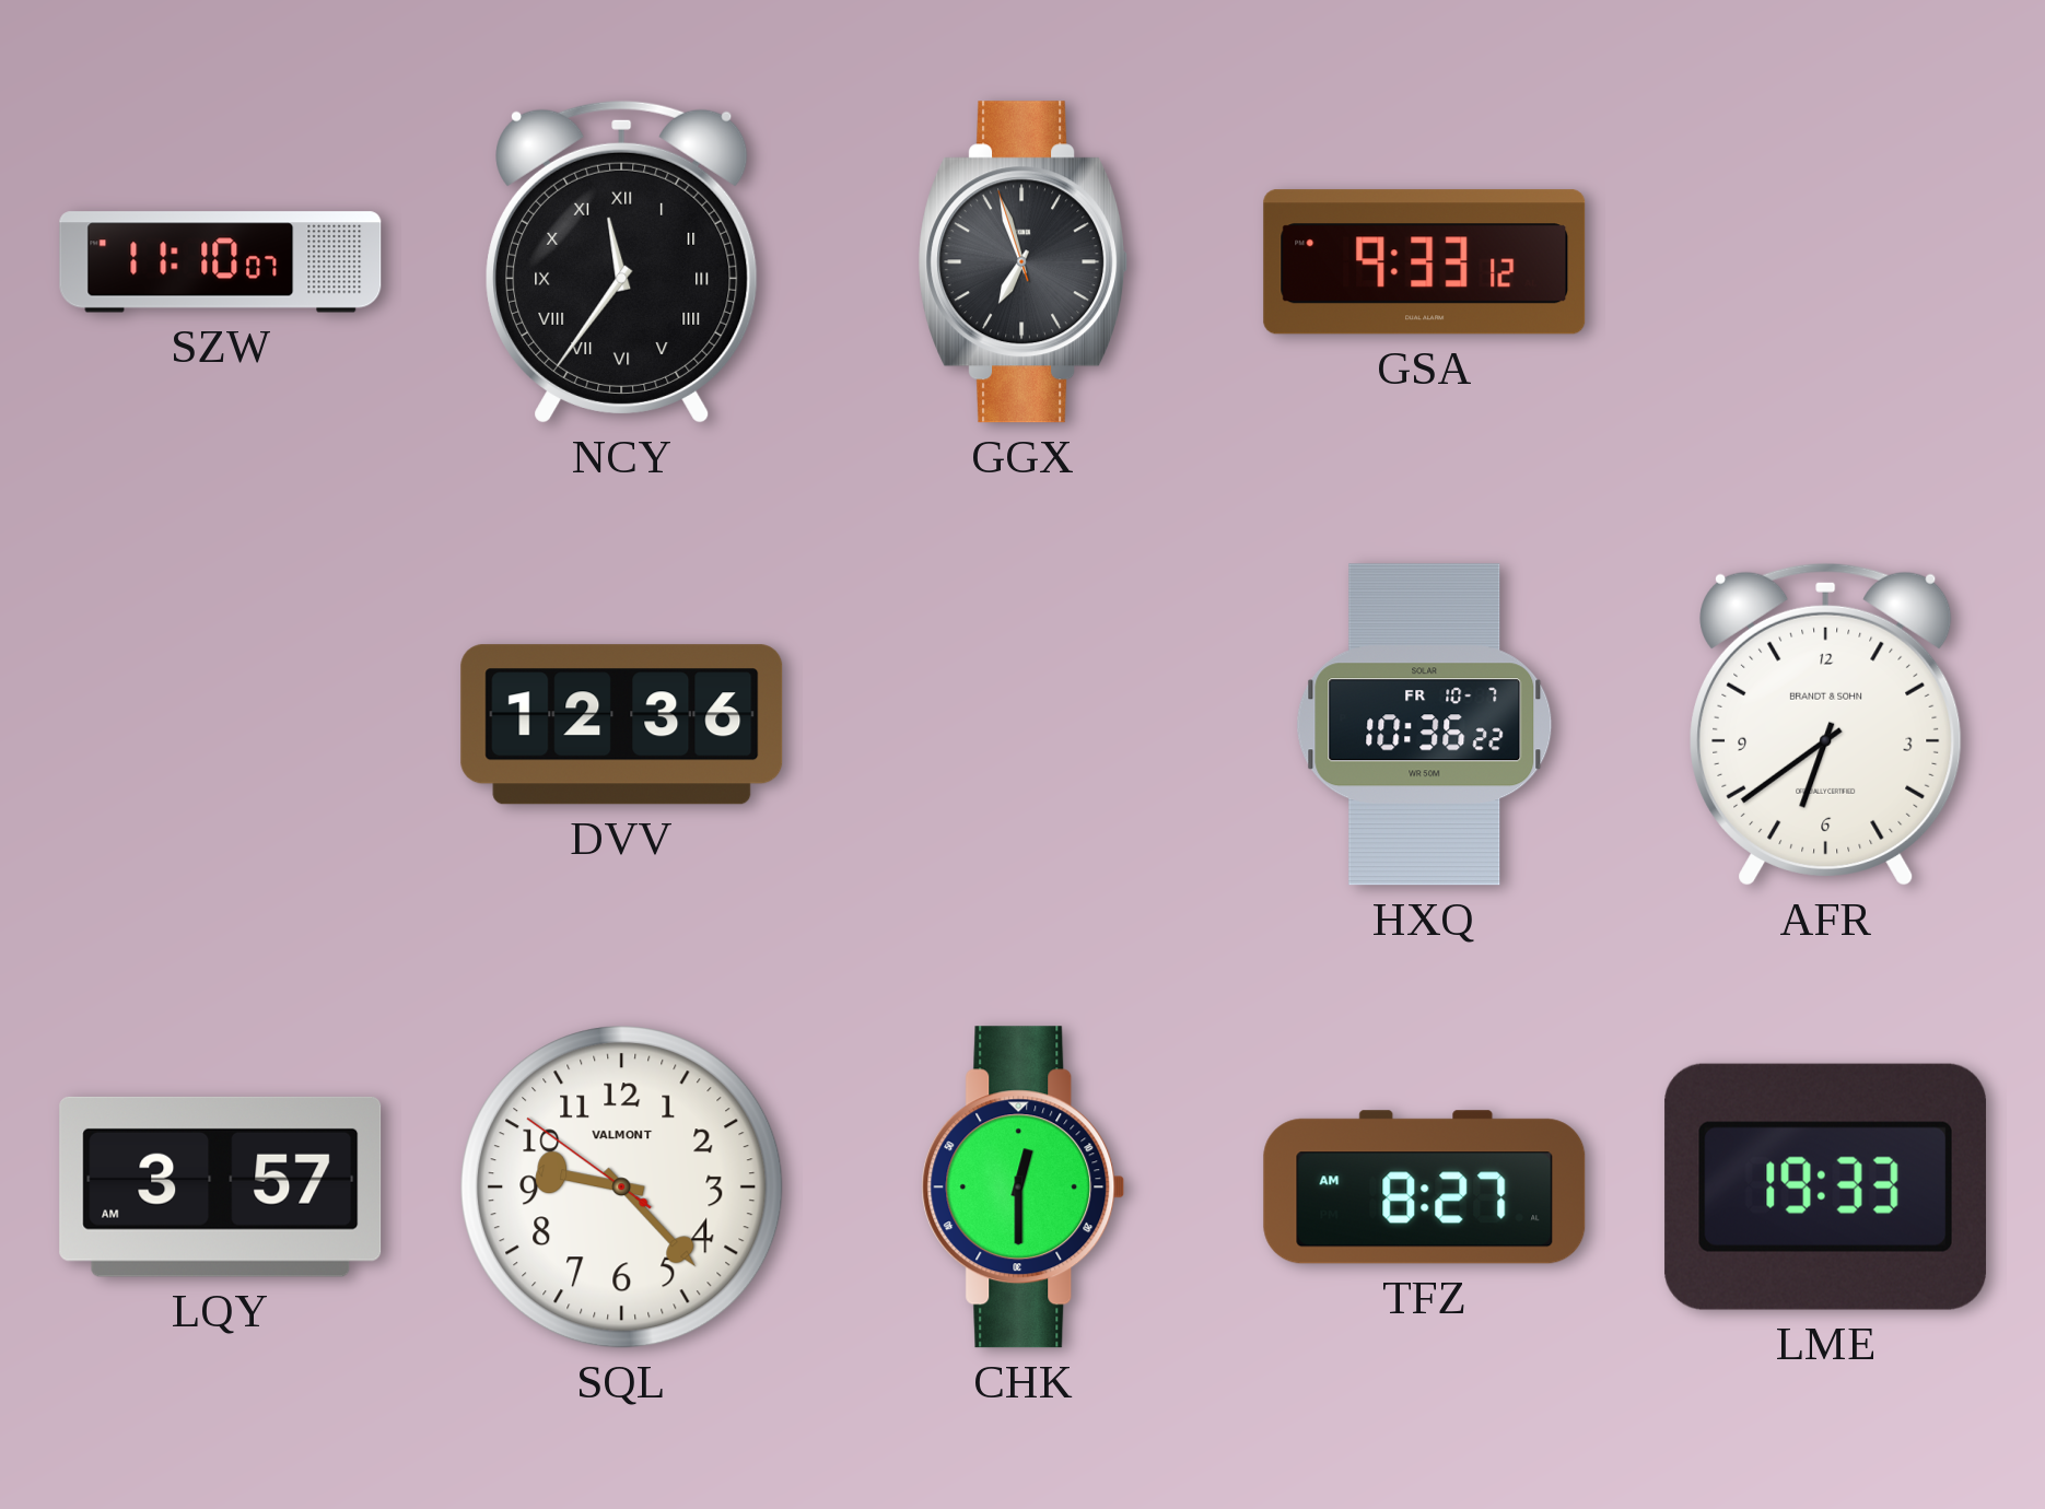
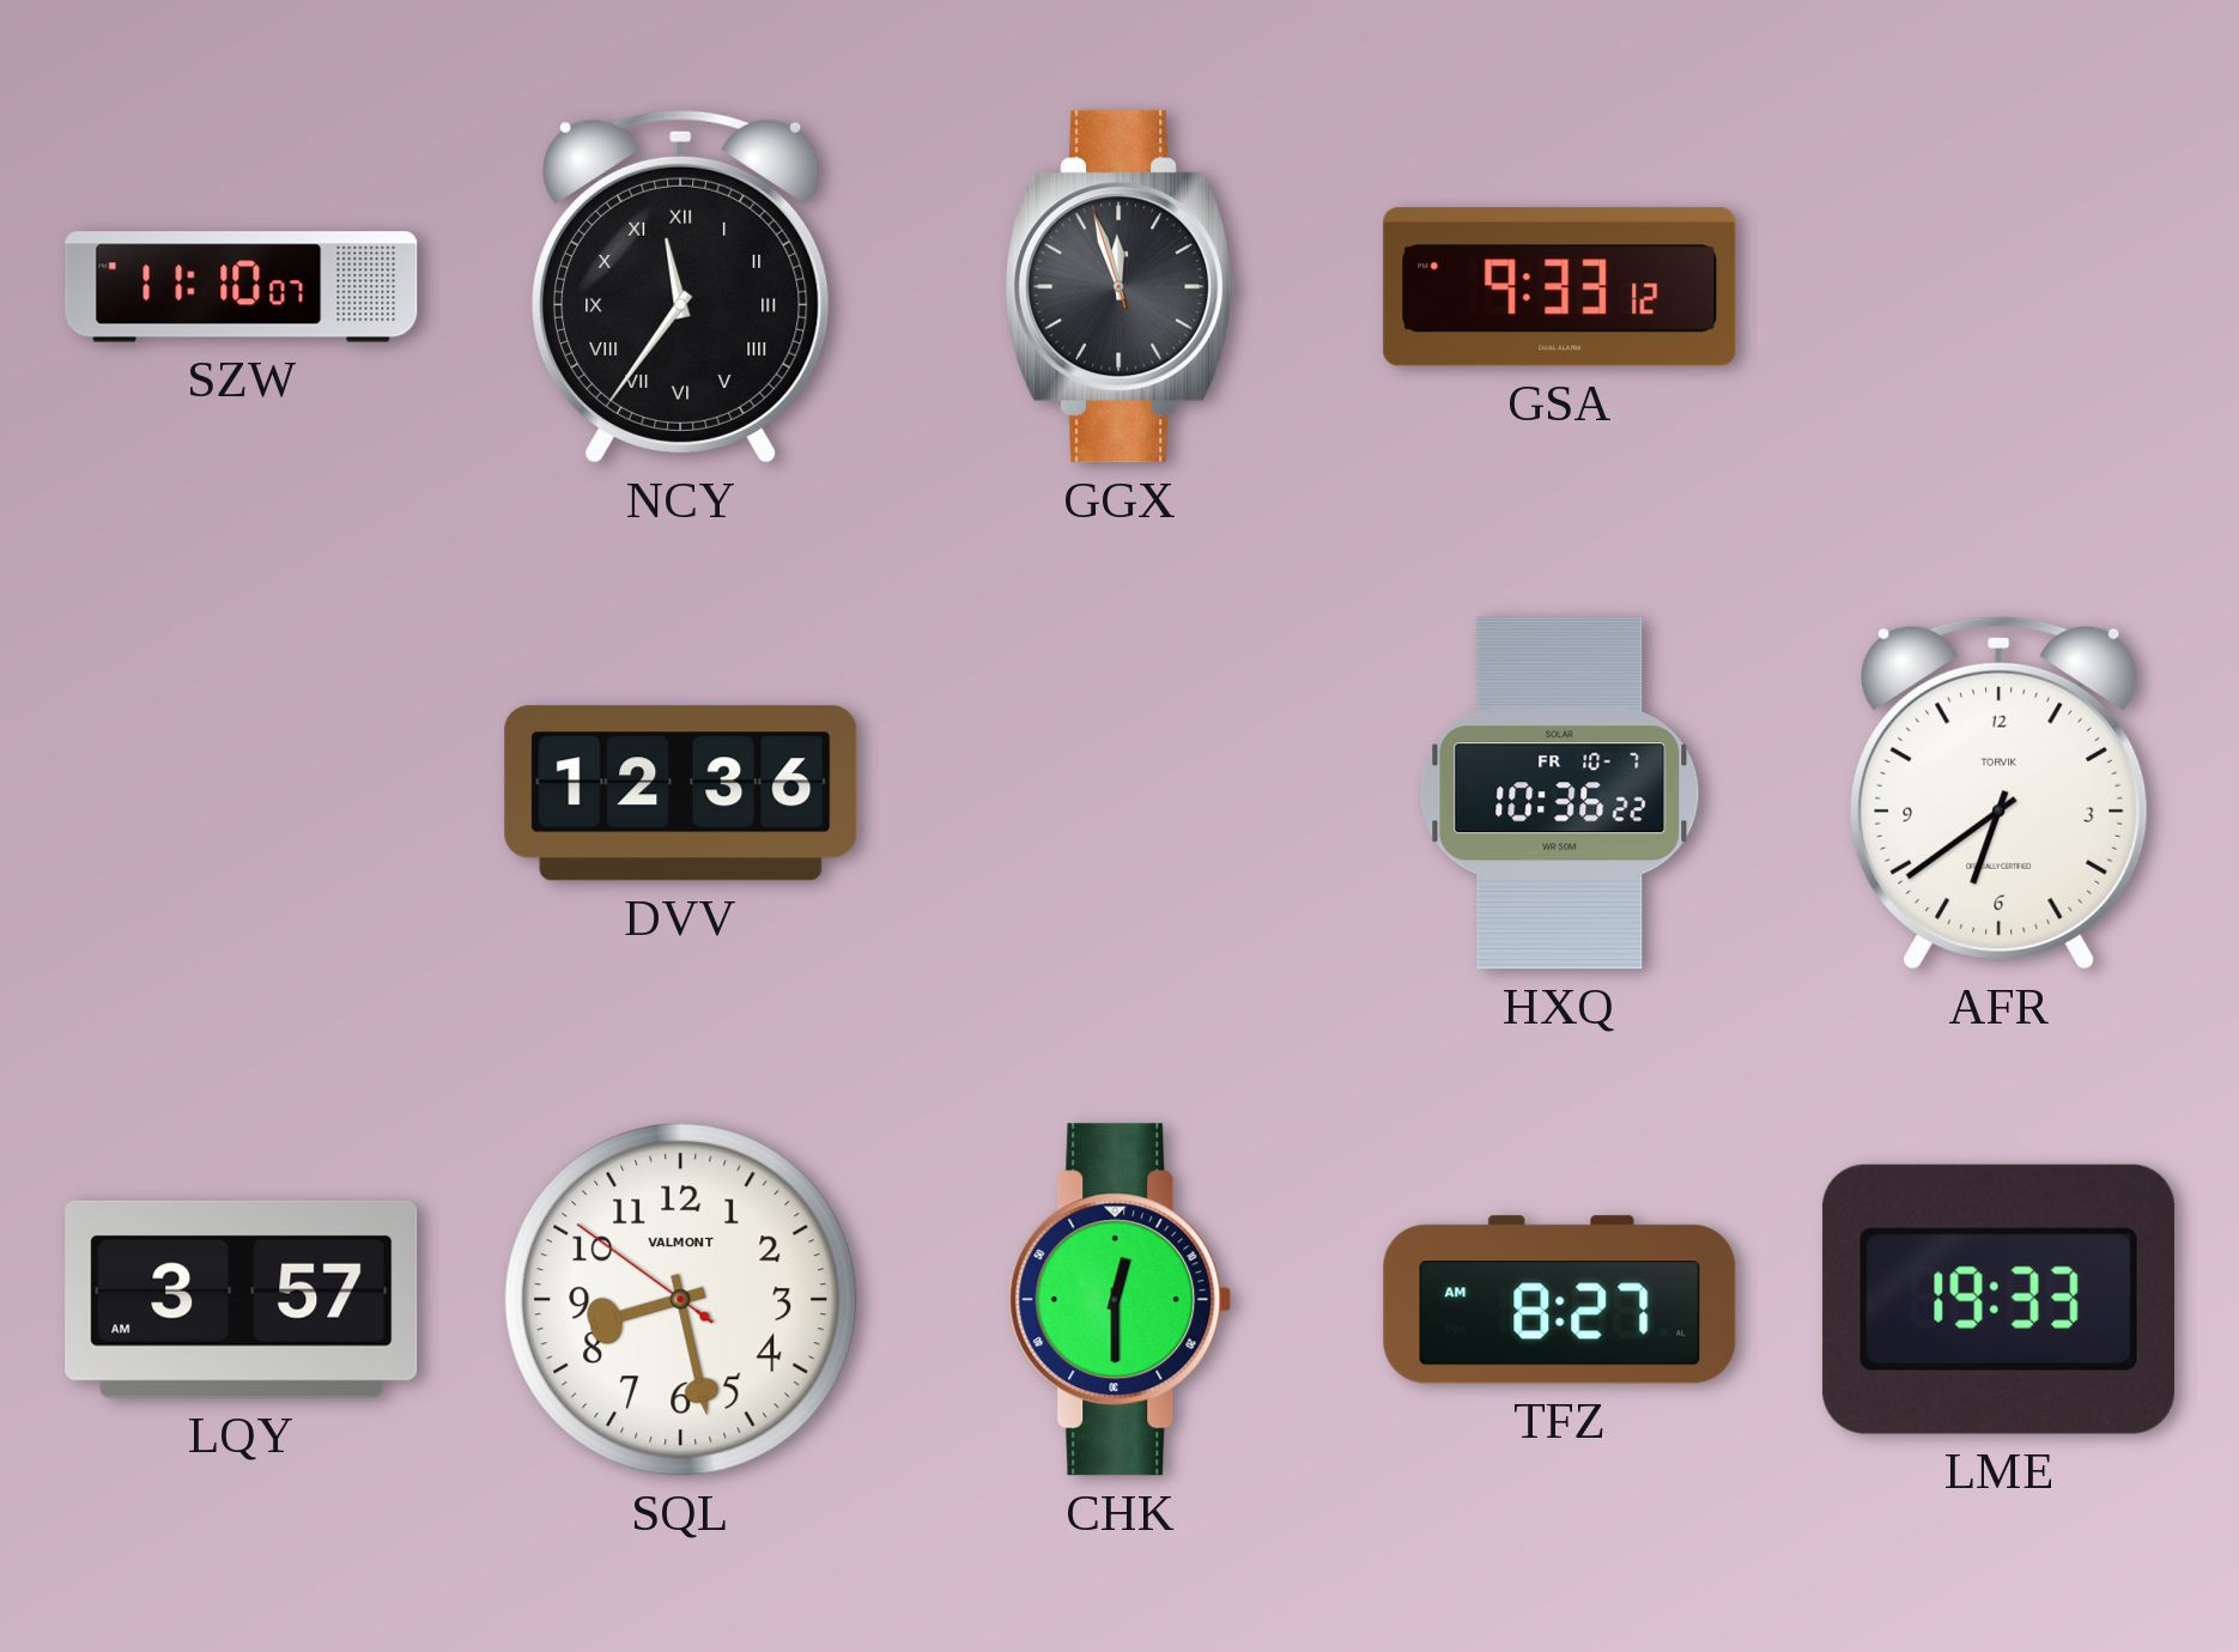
GGX: 6:56 -> 11:56
AFR brand: BRANDT & SOHN -> TORVIK
SQL: 9:22 -> 8:27
